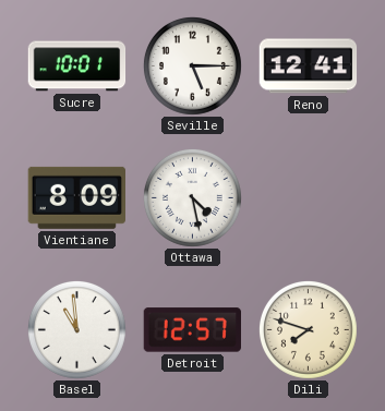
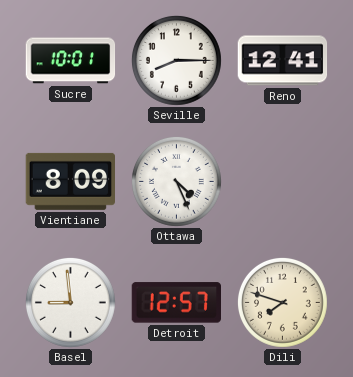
Seville: 5:15 -> 8:15
Ottawa: 4:28 -> 4:26
Basel: 10:59 -> 8:59
